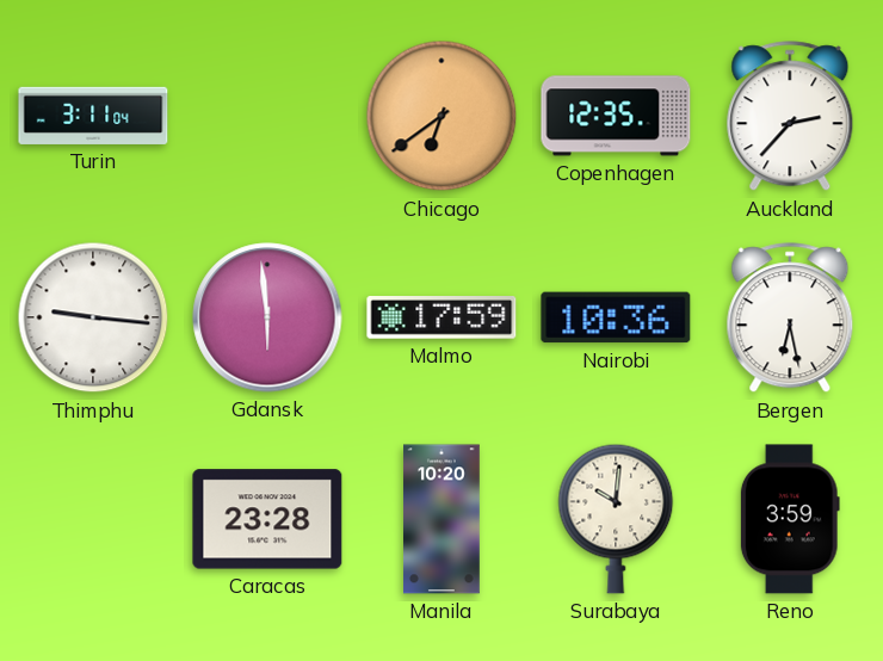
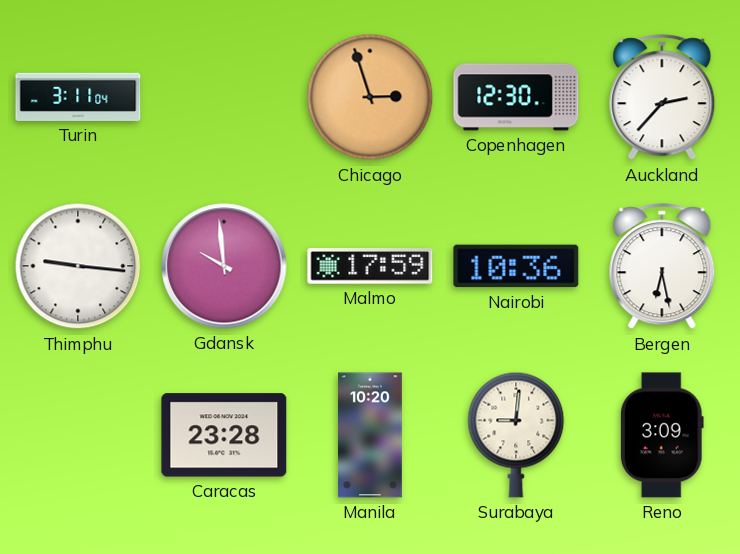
Chicago: 6:39 -> 2:57
Copenhagen: 12:35 -> 12:30
Gdansk: 5:59 -> 9:59
Surabaya: 10:01 -> 9:01
Reno: 3:59 -> 3:09
